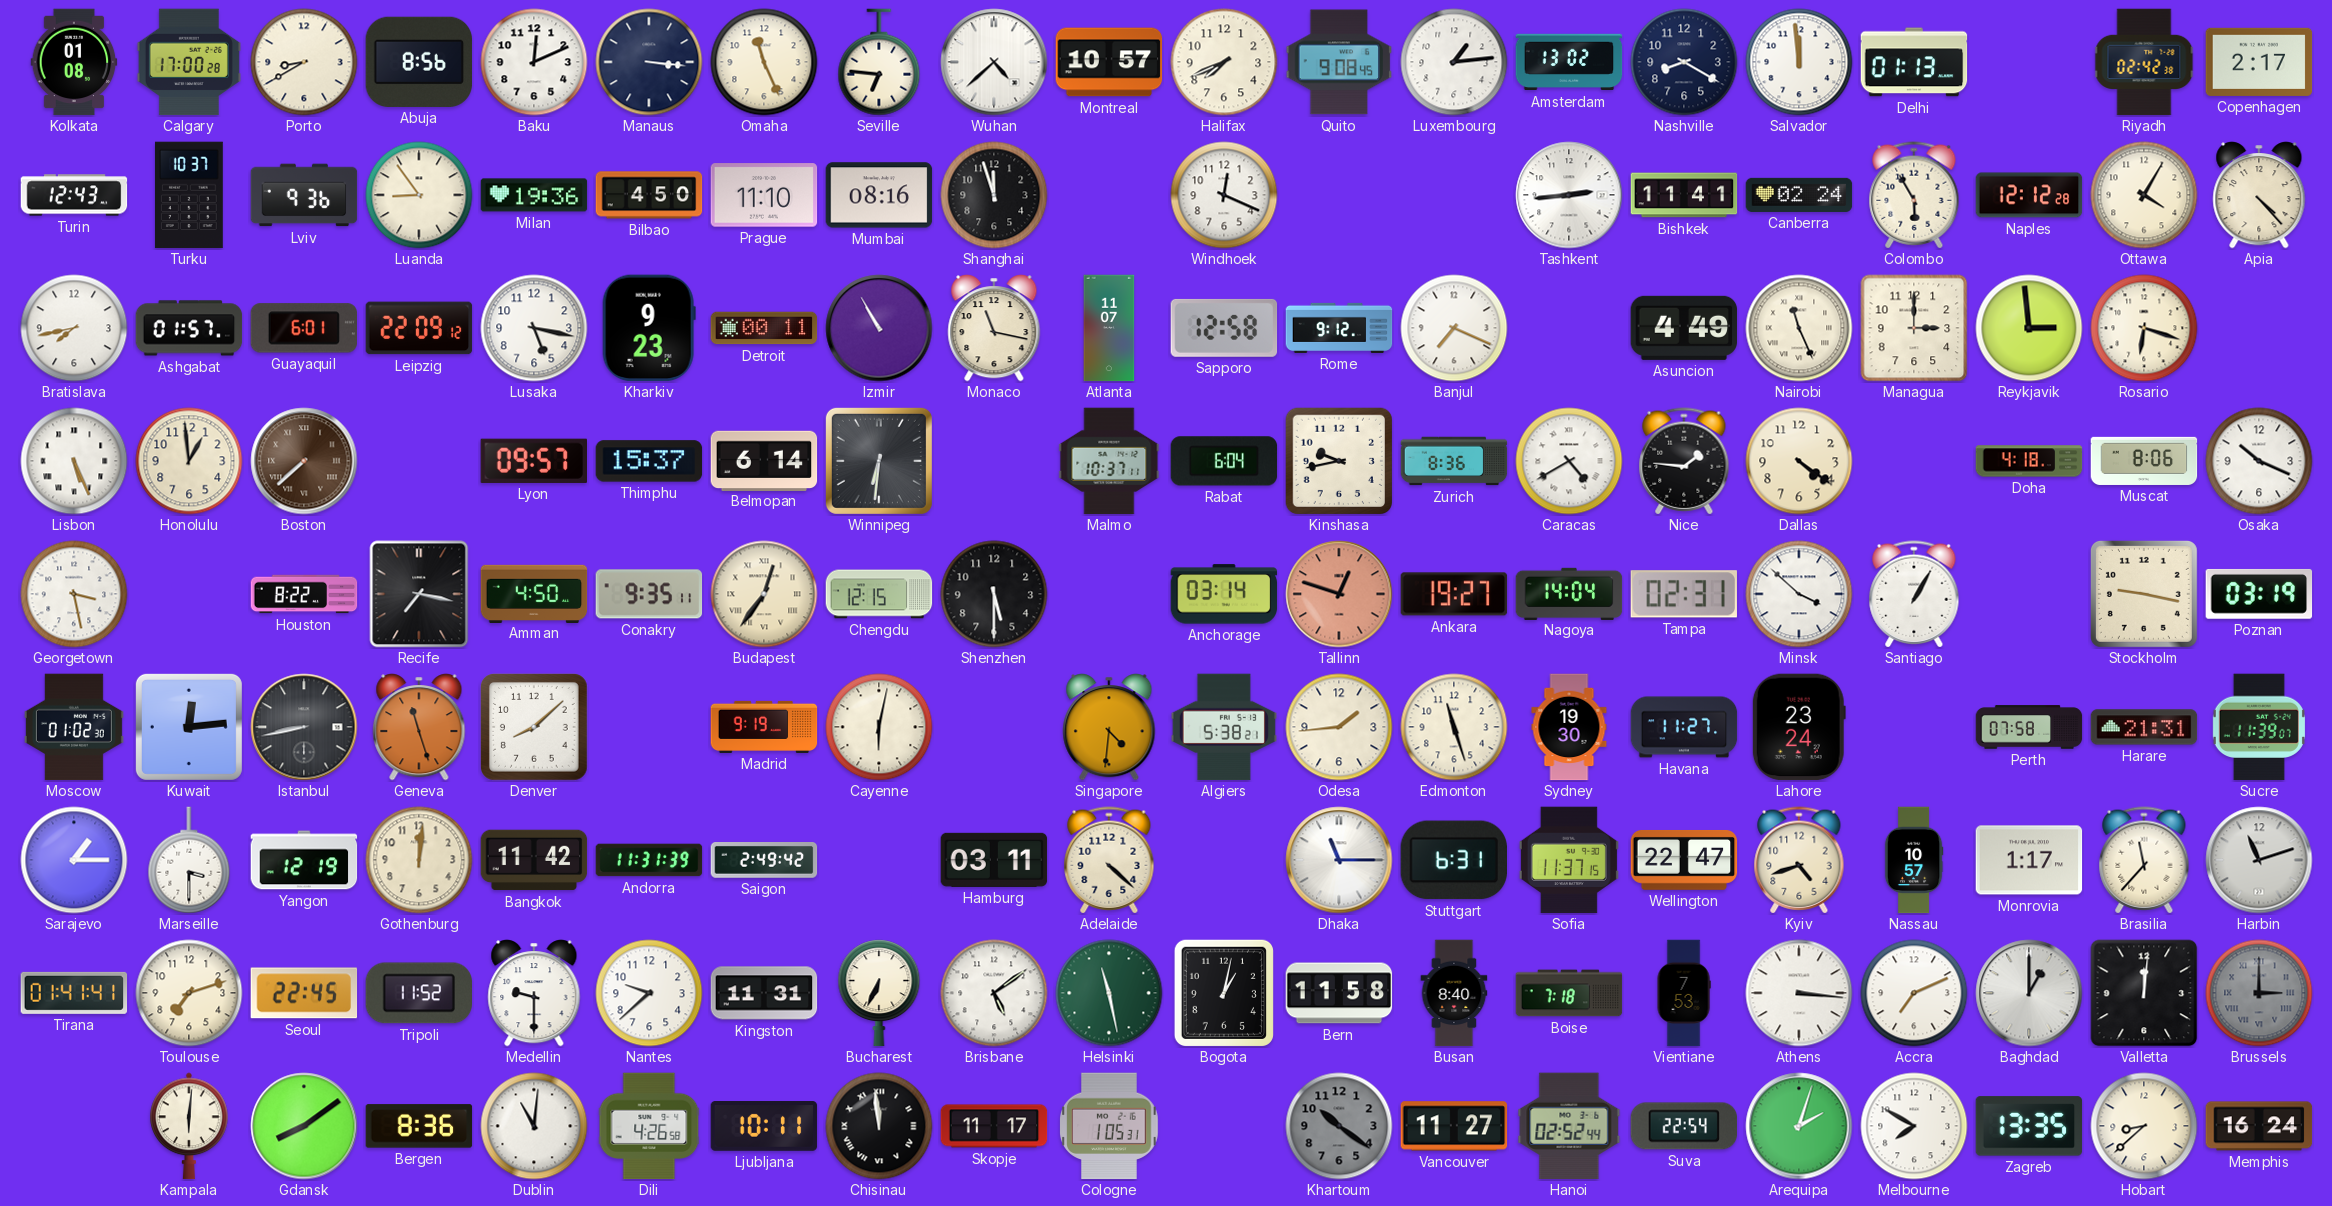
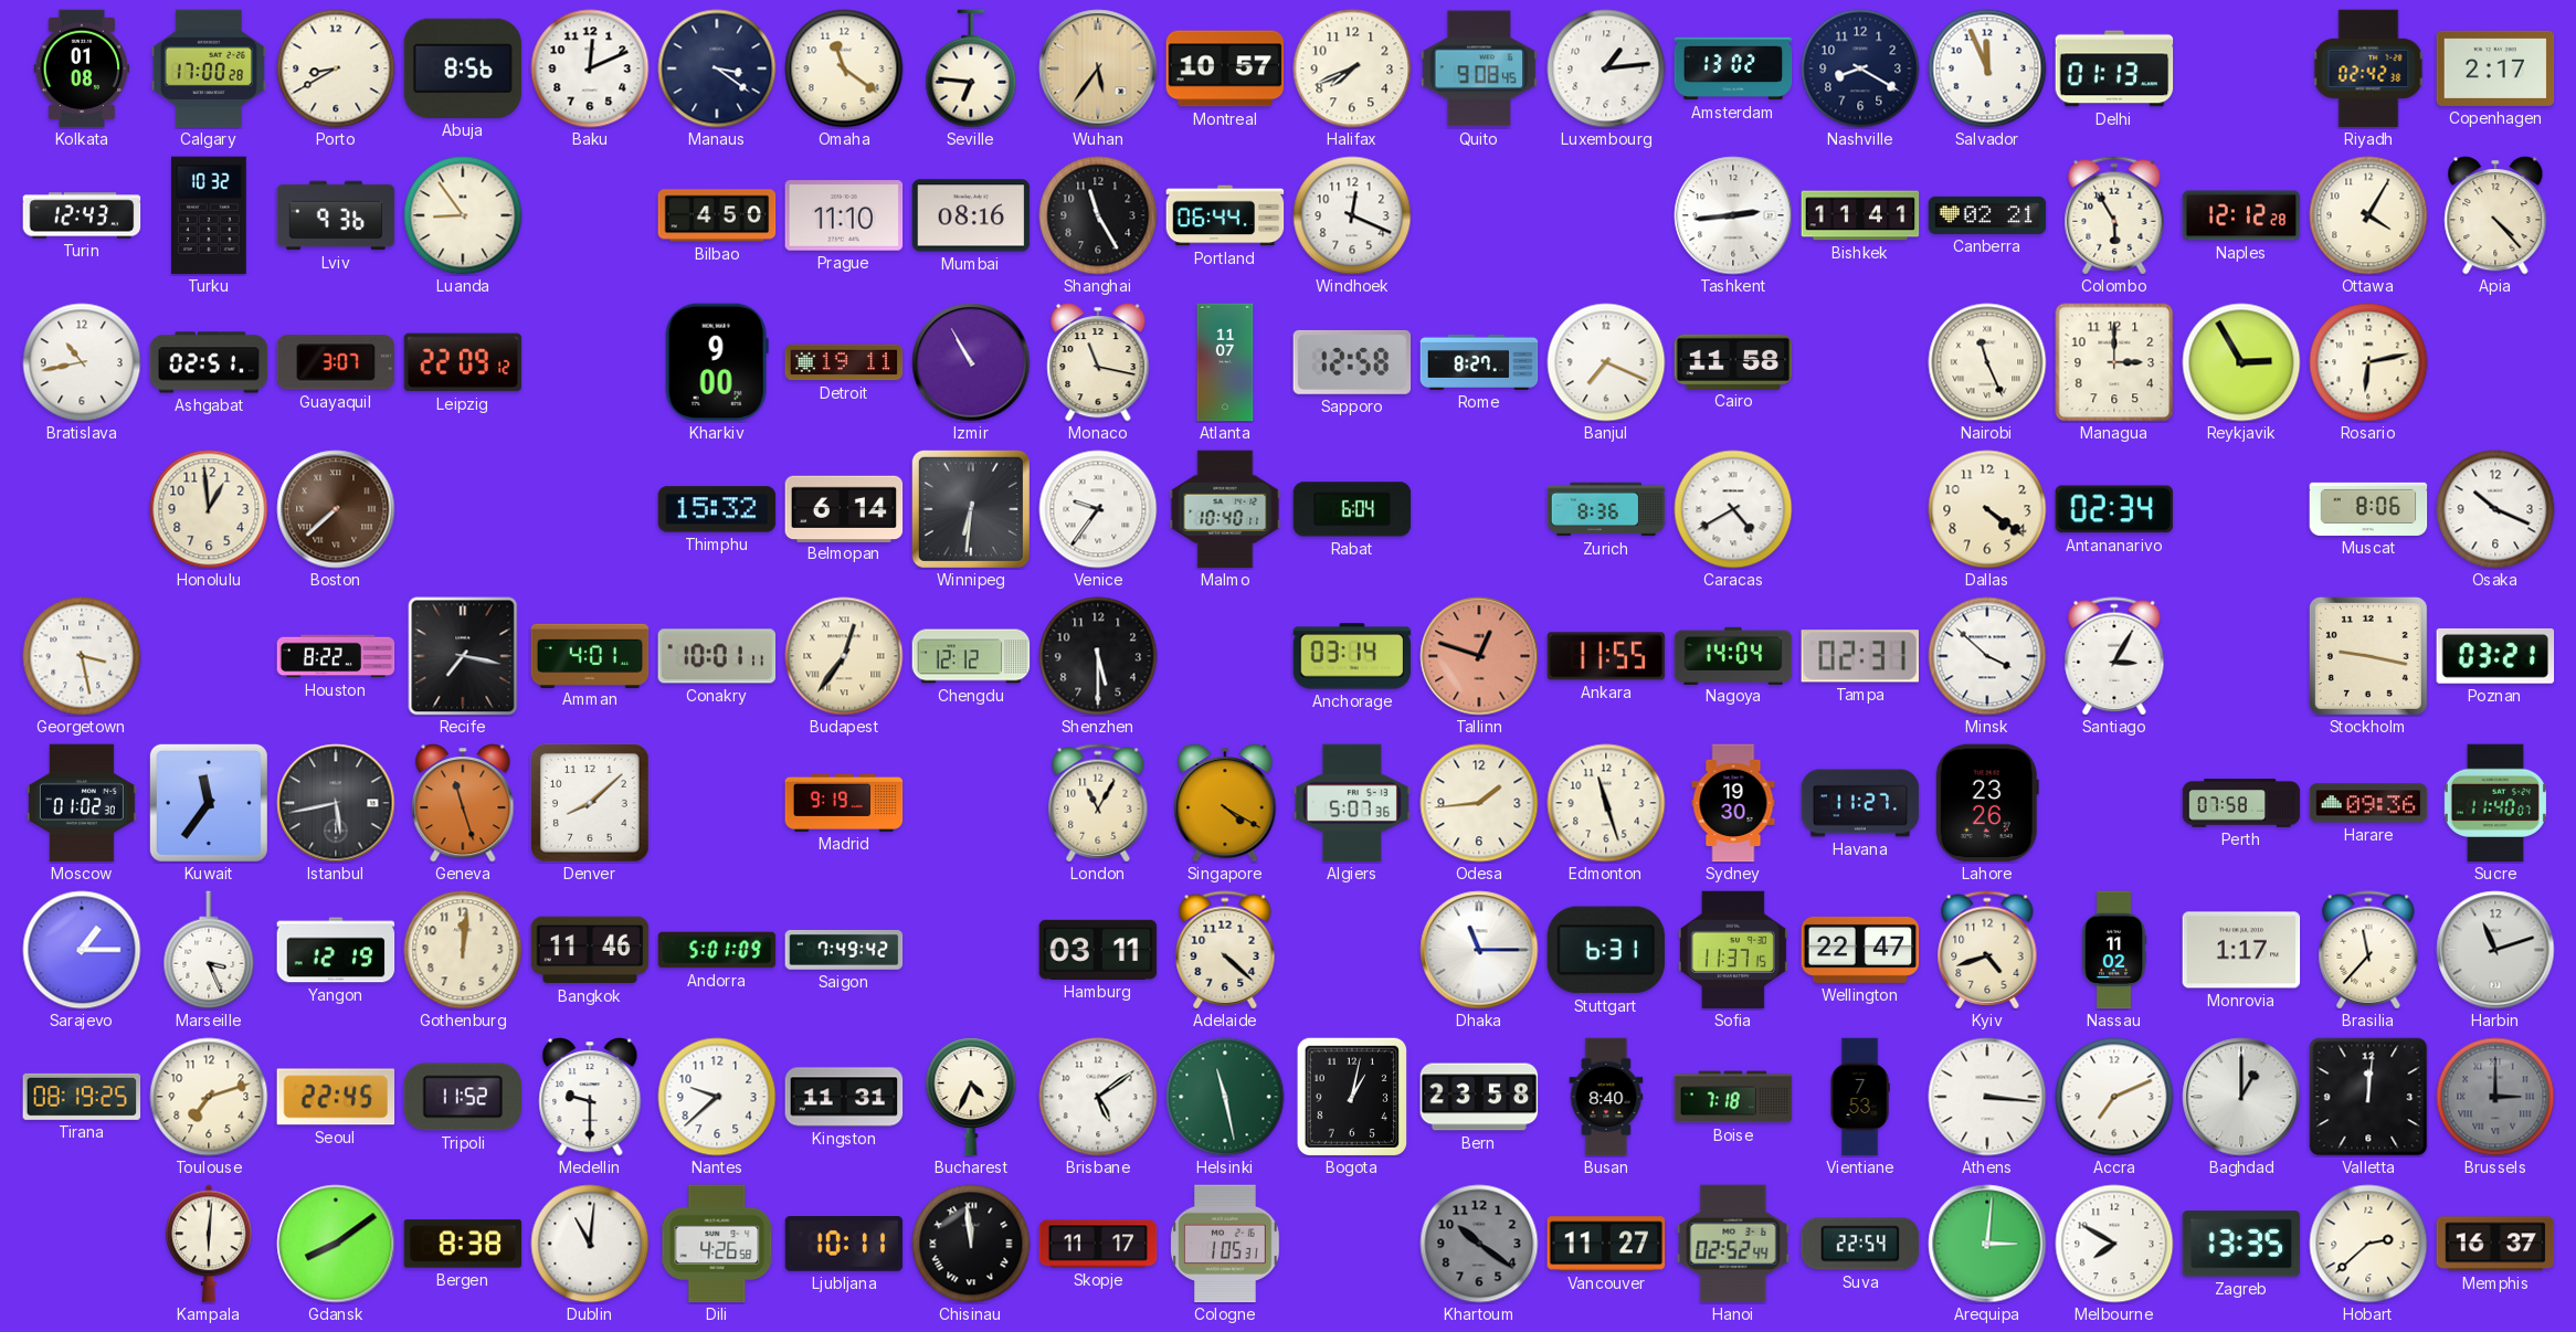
Manaus: 3:16 -> 3:21
Omaha: 11:26 -> 11:21
Wuhan: 4:38 -> 5:36
Wuhan dial: white -> champagne
Salvador: 11:59 -> 11:56
Turku: 10:37 -> 10:32
Milan: 19:36 -> none
Shanghai: 11:57 -> 11:25
Portland: none -> 06:44
Canberra: 02:24 -> 02:21
Bratislava: 7:43 -> 10:43
Ashgabat: 01:57 -> 02:51
Guayaquil: 6:01 -> 3:07
Lusaka: 5:17 -> none
Kharkiv: 9:23 -> 9:00
Detroit: 00:11 -> 19:11
Rome: 9:12 -> 8:27
Cairo: none -> 11:58
Asuncion: 4:49 -> none
Reykjavik: 2:59 -> 2:55
Rosario: 6:18 -> 6:13
Lisbon: 5:26 -> none
Lyon: 09:57 -> none
Thimphu: 15:37 -> 15:32
Venice: none -> 9:36
Malmo: 10:37 -> 10:40
Kinshasa: 9:43 -> none
Nice: 1:46 -> none
Antananarivo: none -> 02:34
Doha: 4:18 -> none
Amman: 4:50 -> 4:01
Conakry: 9:35 -> 10:01
Chengdu: 12:15 -> 12:12
Ankara: 19:27 -> 11:55
Santiago: 1:05 -> 3:05
Poznan: 03:19 -> 03:21
Kuwait: 12:14 -> 11:36
Istanbul: 8:43 -> 5:43
Cayenne: 6:02 -> none
London: none -> 11:05
Singapore: 4:31 -> 4:20
Algiers: 5:38 -> 5:07
Lahore: 23:24 -> 23:26
Harare: 21:31 -> 09:36
Sucre: 11:39 -> 11:40
Marseille: 3:30 -> 3:26
Bangkok: 11:42 -> 11:46
Andorra: 11:31 -> 5:01
Saigon: 2:49 -> 7:49
Nassau: 10:57 -> 11:02
Tirana: 01:41 -> 08:19
Bucharest: 6:34 -> 4:34
Bern: 11:58 -> 23:58
Bergen: 8:36 -> 8:38
Arequipa: 2:03 -> 3:01
Hobart: 8:38 -> 2:38
Memphis: 16:24 -> 16:37
